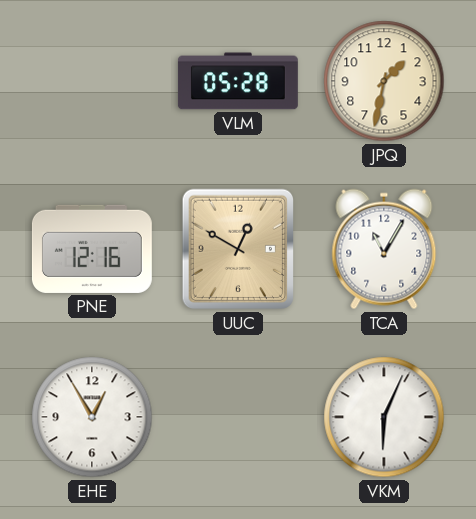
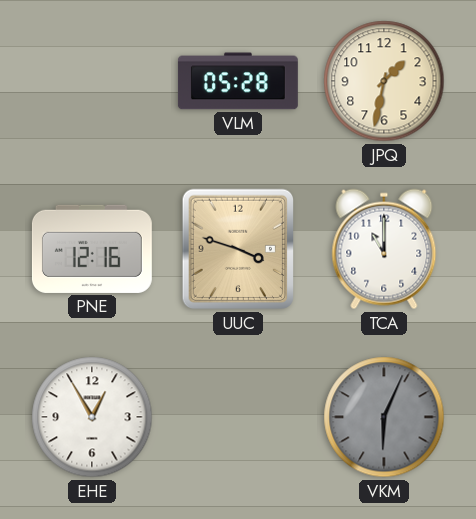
UUC: 12:50 -> 3:48
TCA: 11:05 -> 11:00
VKM dial: white -> grey
